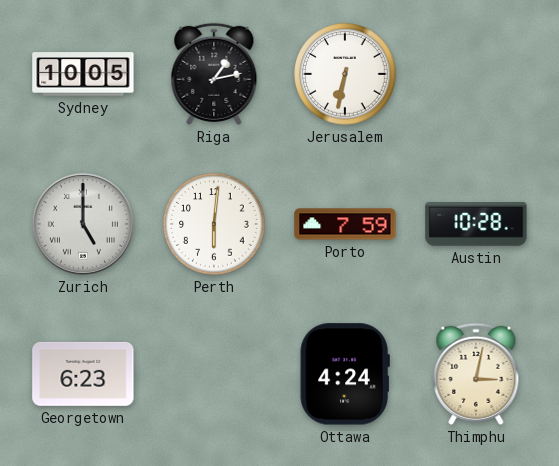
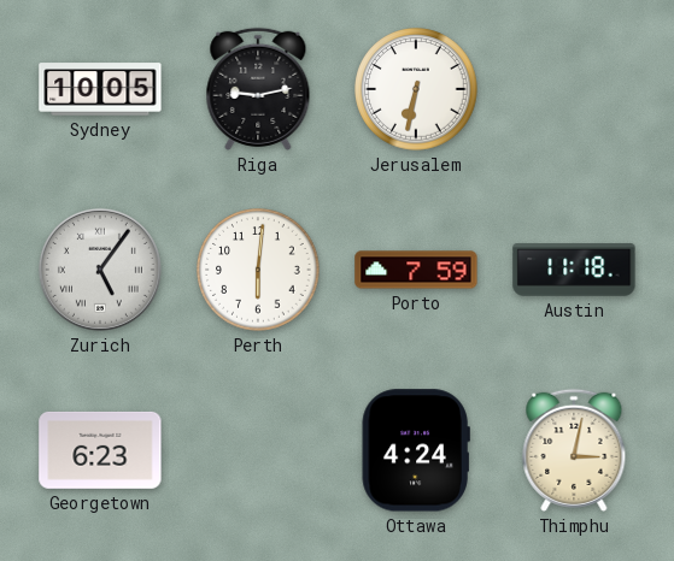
Riga: 1:13 -> 9:13
Zurich: 5:00 -> 5:06
Austin: 10:28 -> 11:18
